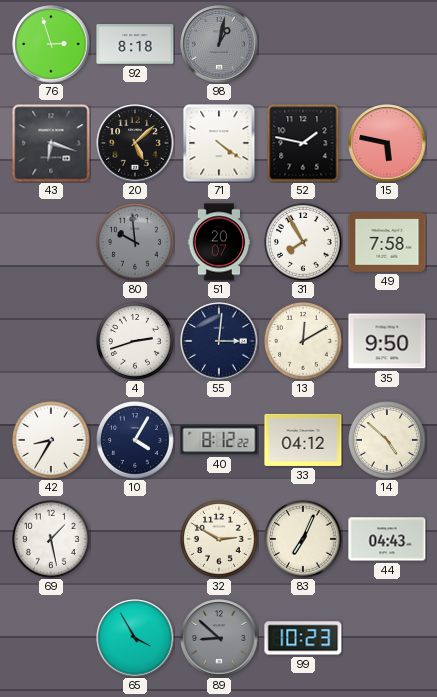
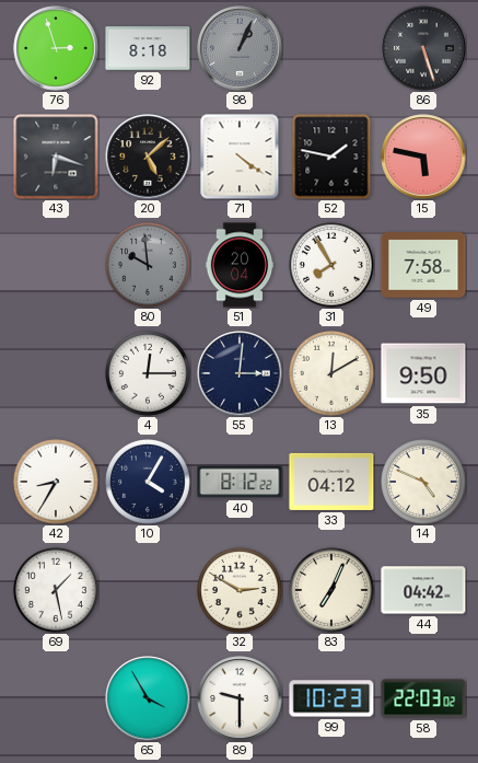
98: 1:02 -> 1:04
86: none -> 5:27
51: 20:07 -> 20:04
4: 2:42 -> 12:15
14: 4:52 -> 4:49
44: 04:43 -> 04:42
89: 8:52 -> 9:30
89 dial: grey -> white
58: none -> 22:03
